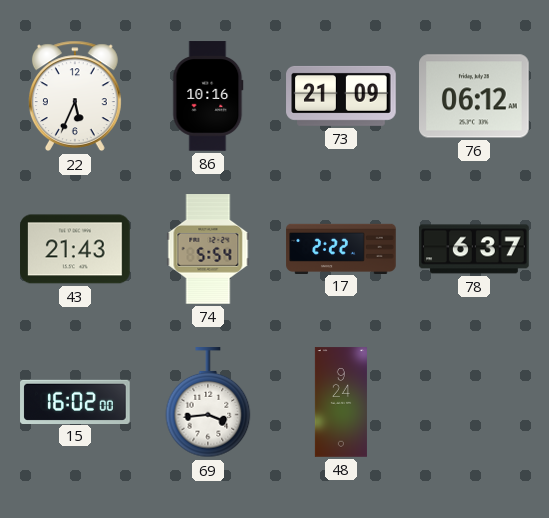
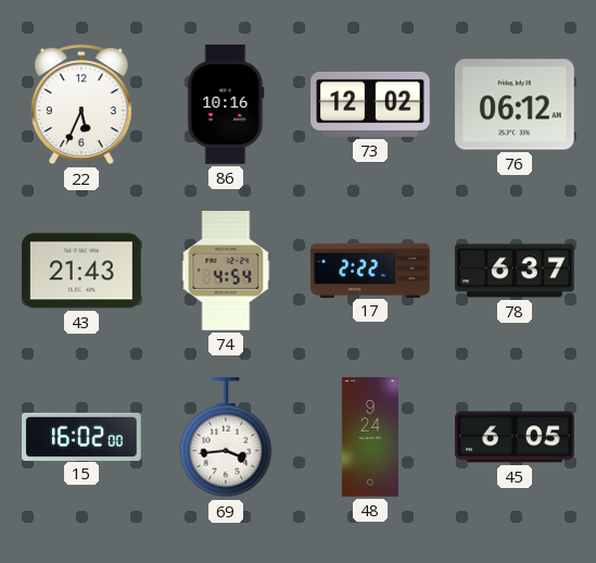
73: 21:09 -> 12:02
74: 5:54 -> 4:54
45: none -> 6:05
